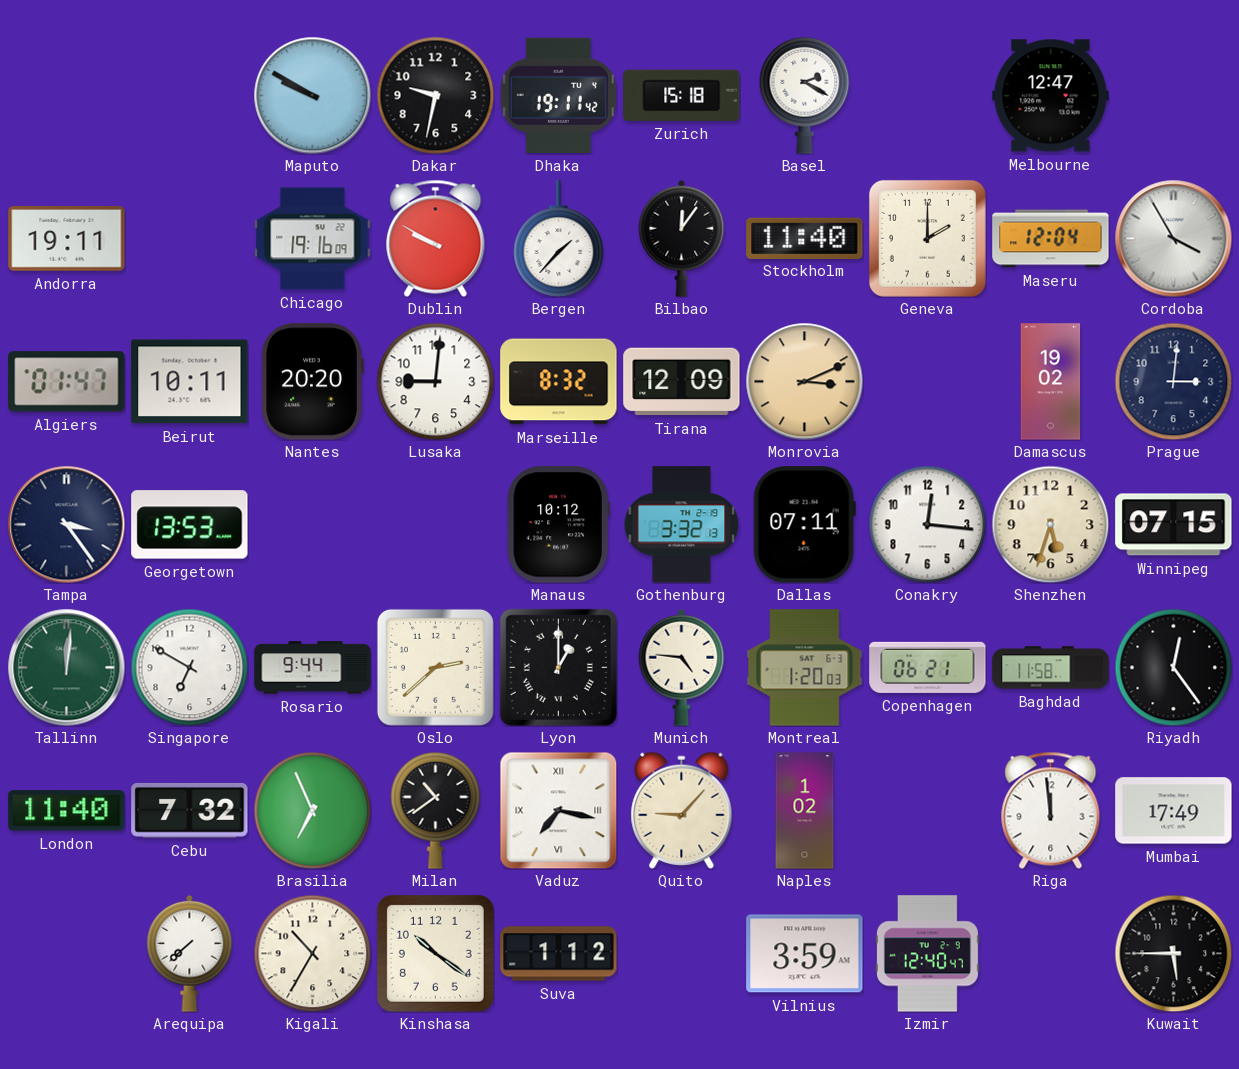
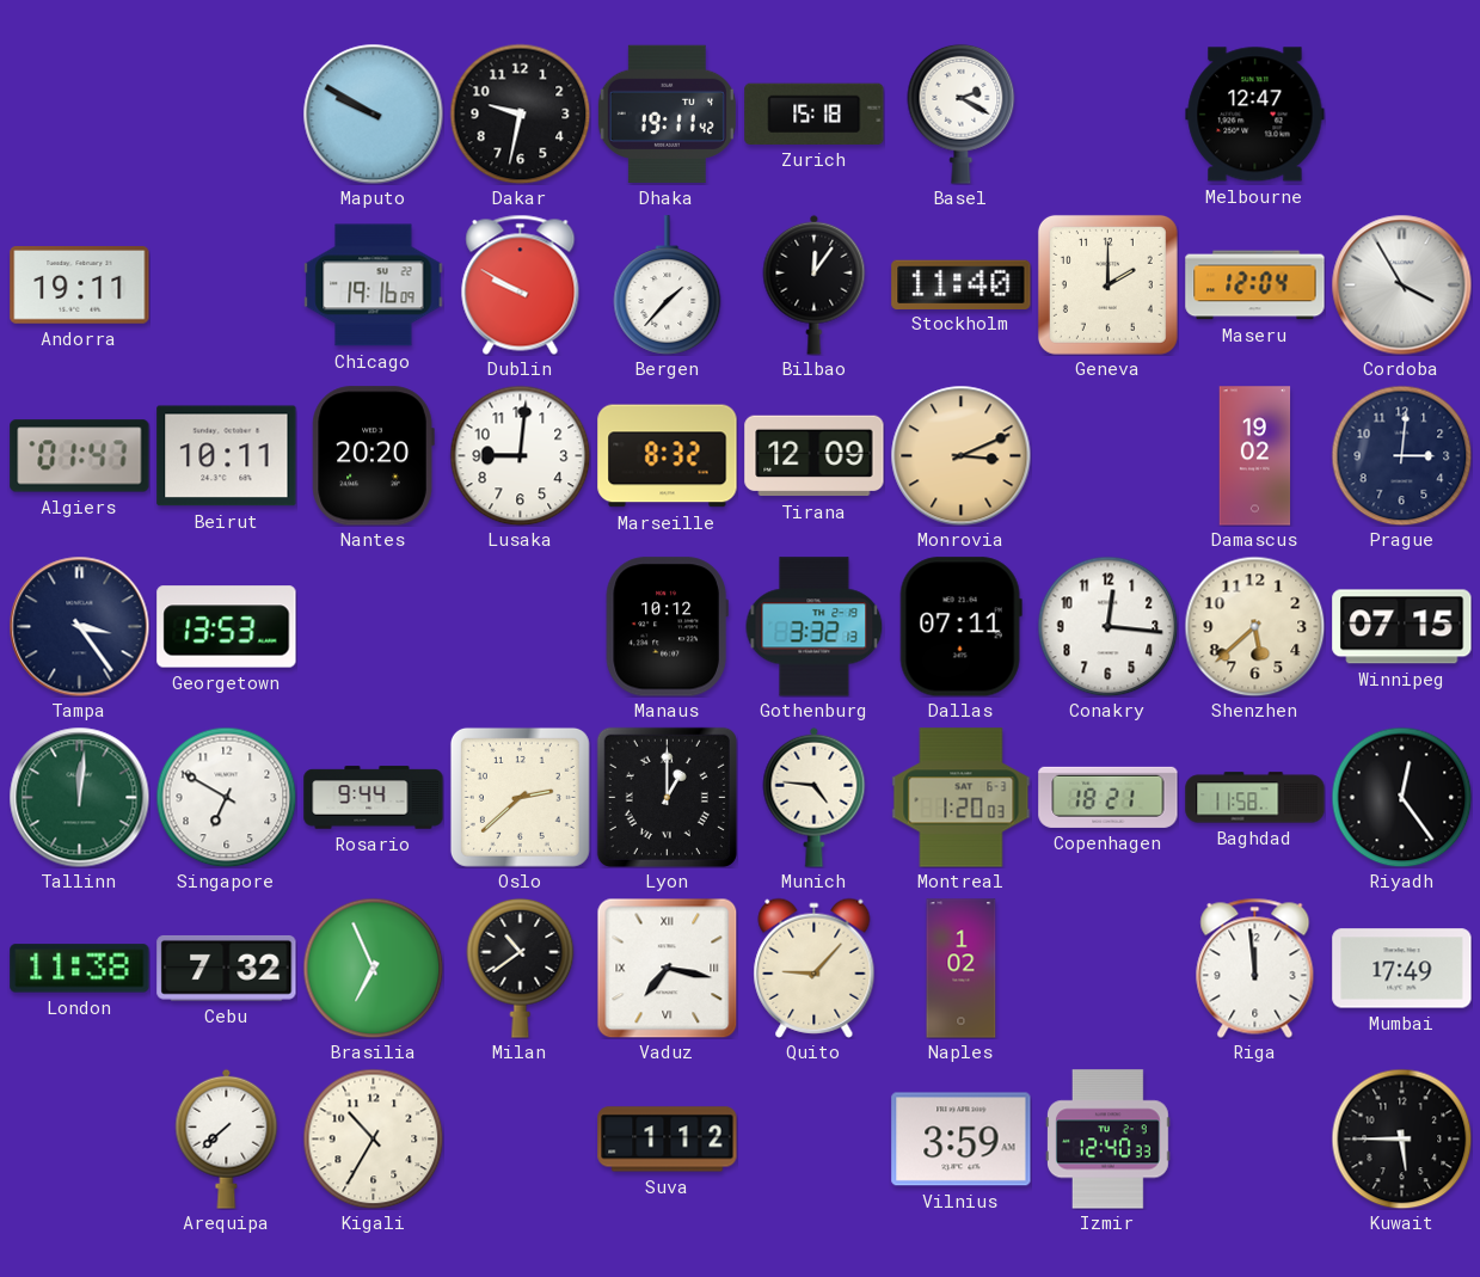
Shenzhen: 5:33 -> 5:38
Copenhagen: 06:21 -> 18:21
London: 11:40 -> 11:38
Kinshasa: 10:21 -> none
Izmir: 12:40:47 -> 12:40:33
